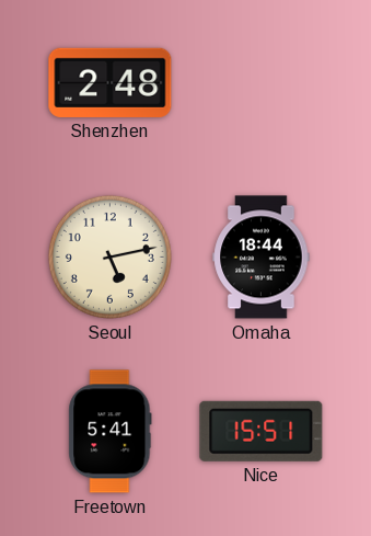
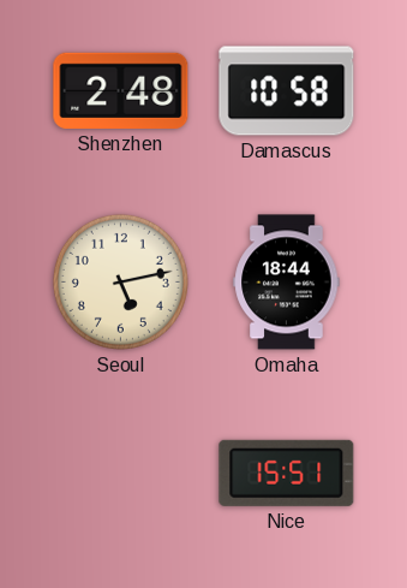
Damascus: none -> 10:58
Freetown: 5:41 -> none
